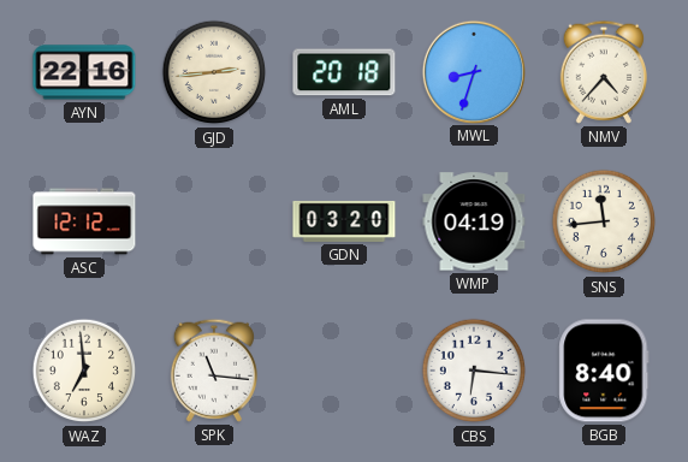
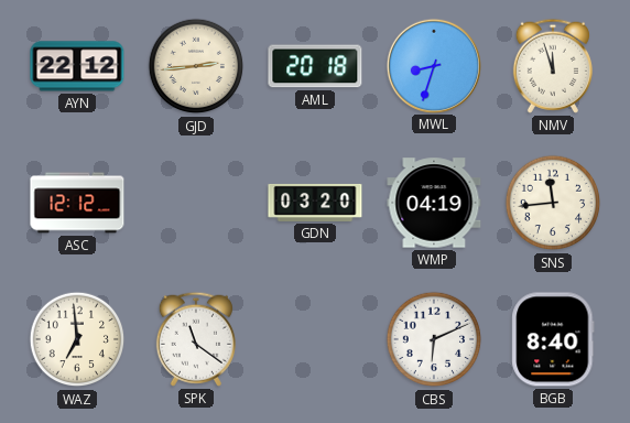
AYN: 22:16 -> 22:12
NMV: 4:37 -> 11:57
SPK: 11:16 -> 11:21
CBS: 6:16 -> 6:11
